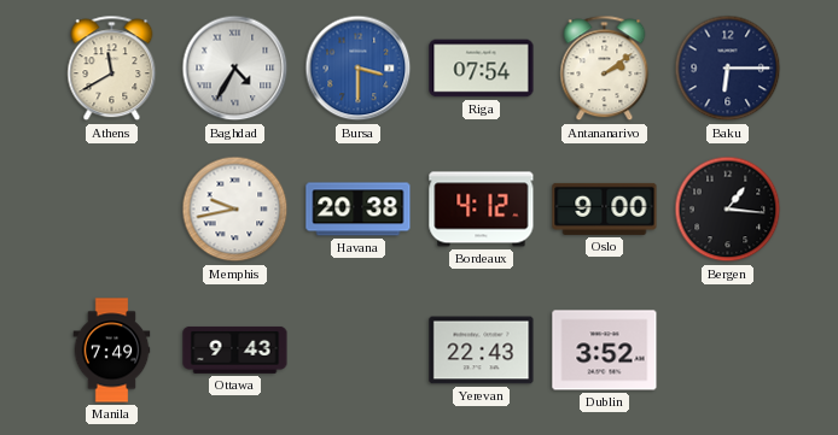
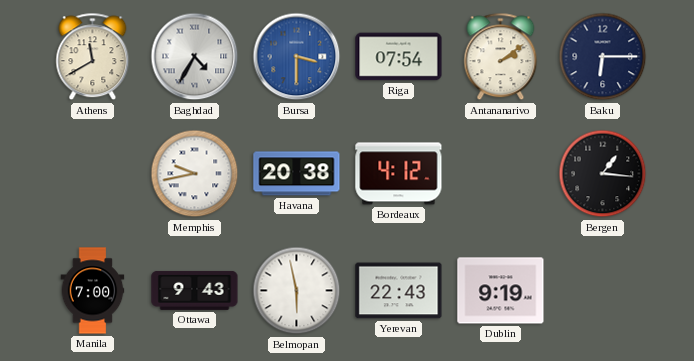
Oslo: 9:00 -> none
Manila: 7:49 -> 7:00
Belmopan: none -> 5:58
Dublin: 3:52 -> 9:19
